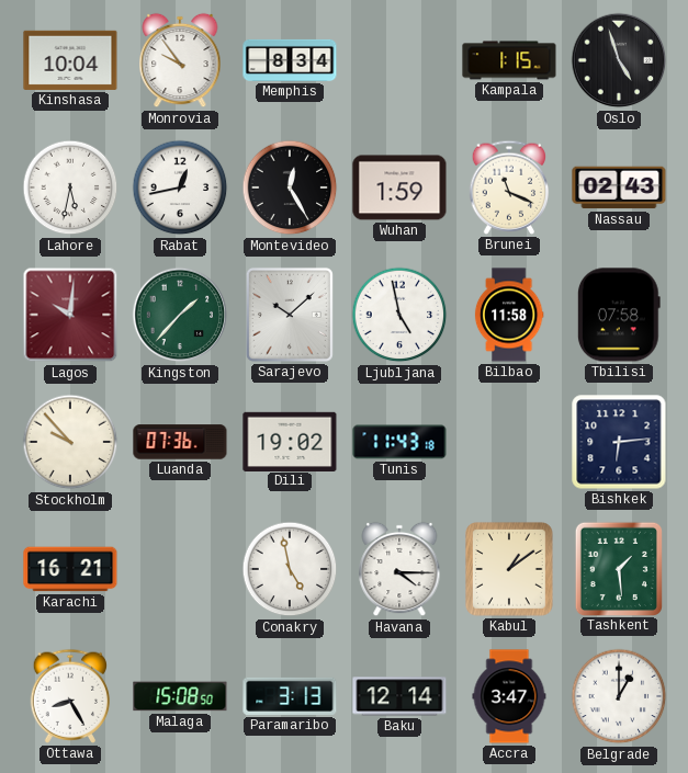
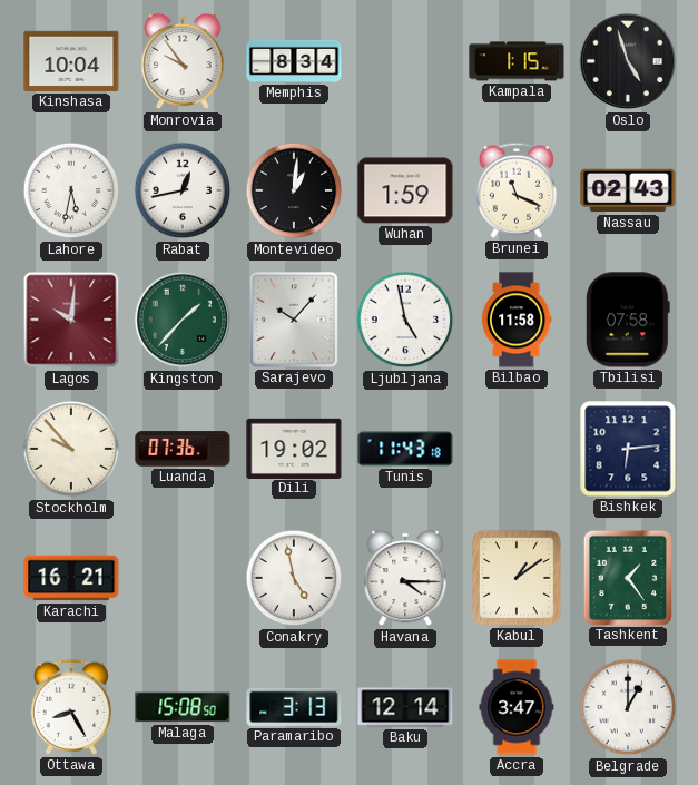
Montevideo: 12:25 -> 1:01
Sarajevo: 10:08 -> 10:07
Tashkent: 1:29 -> 1:24
